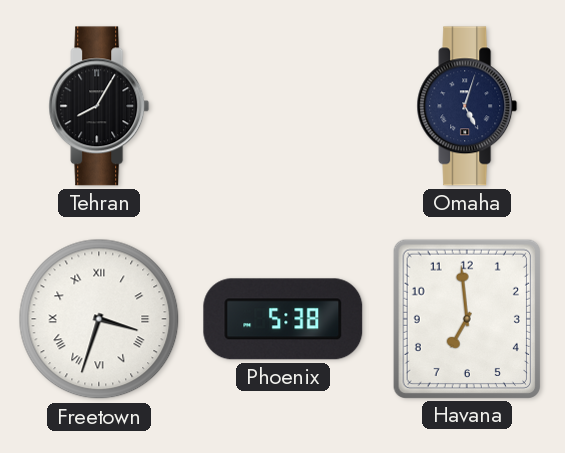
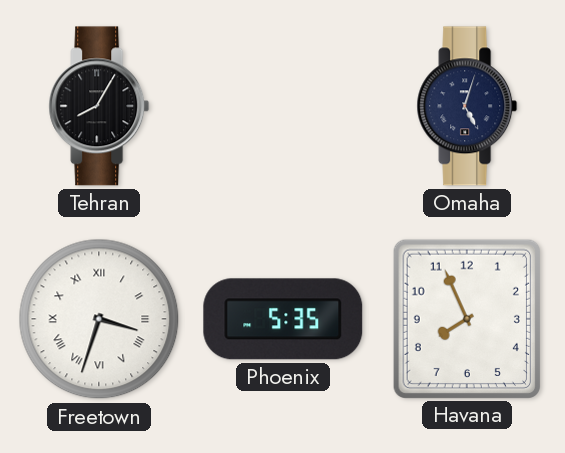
Phoenix: 5:38 -> 5:35
Havana: 6:59 -> 7:56
